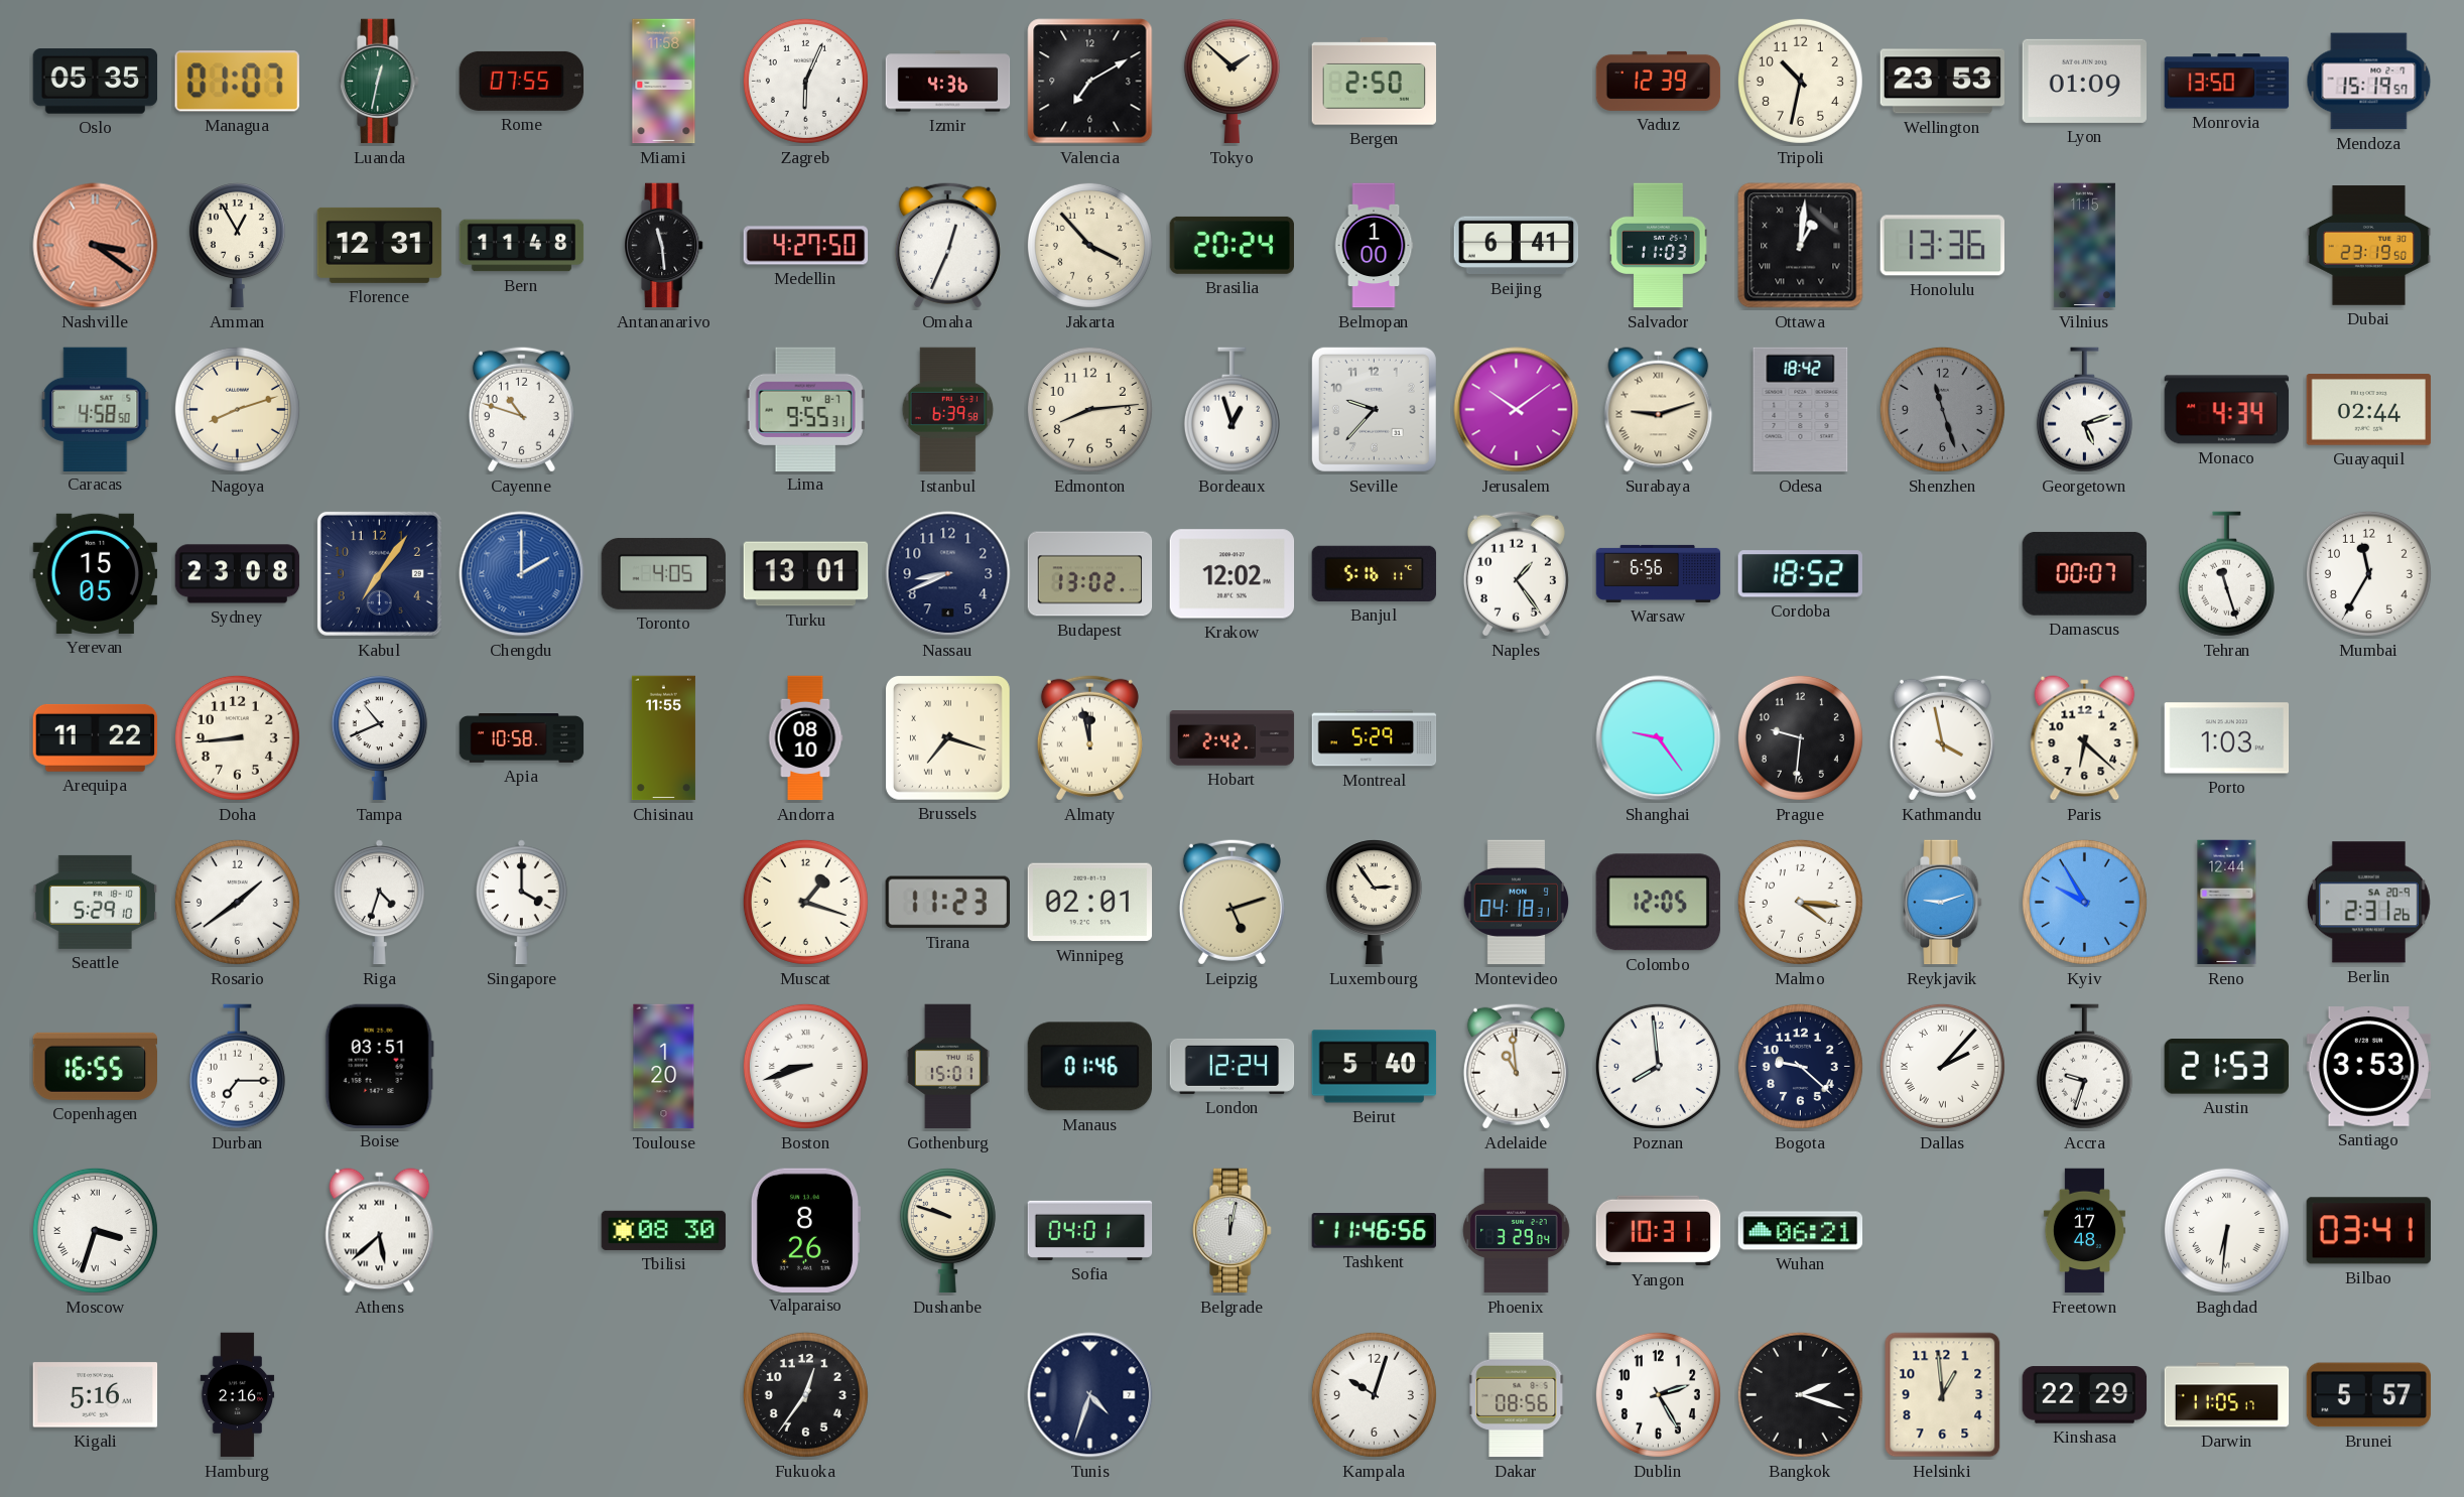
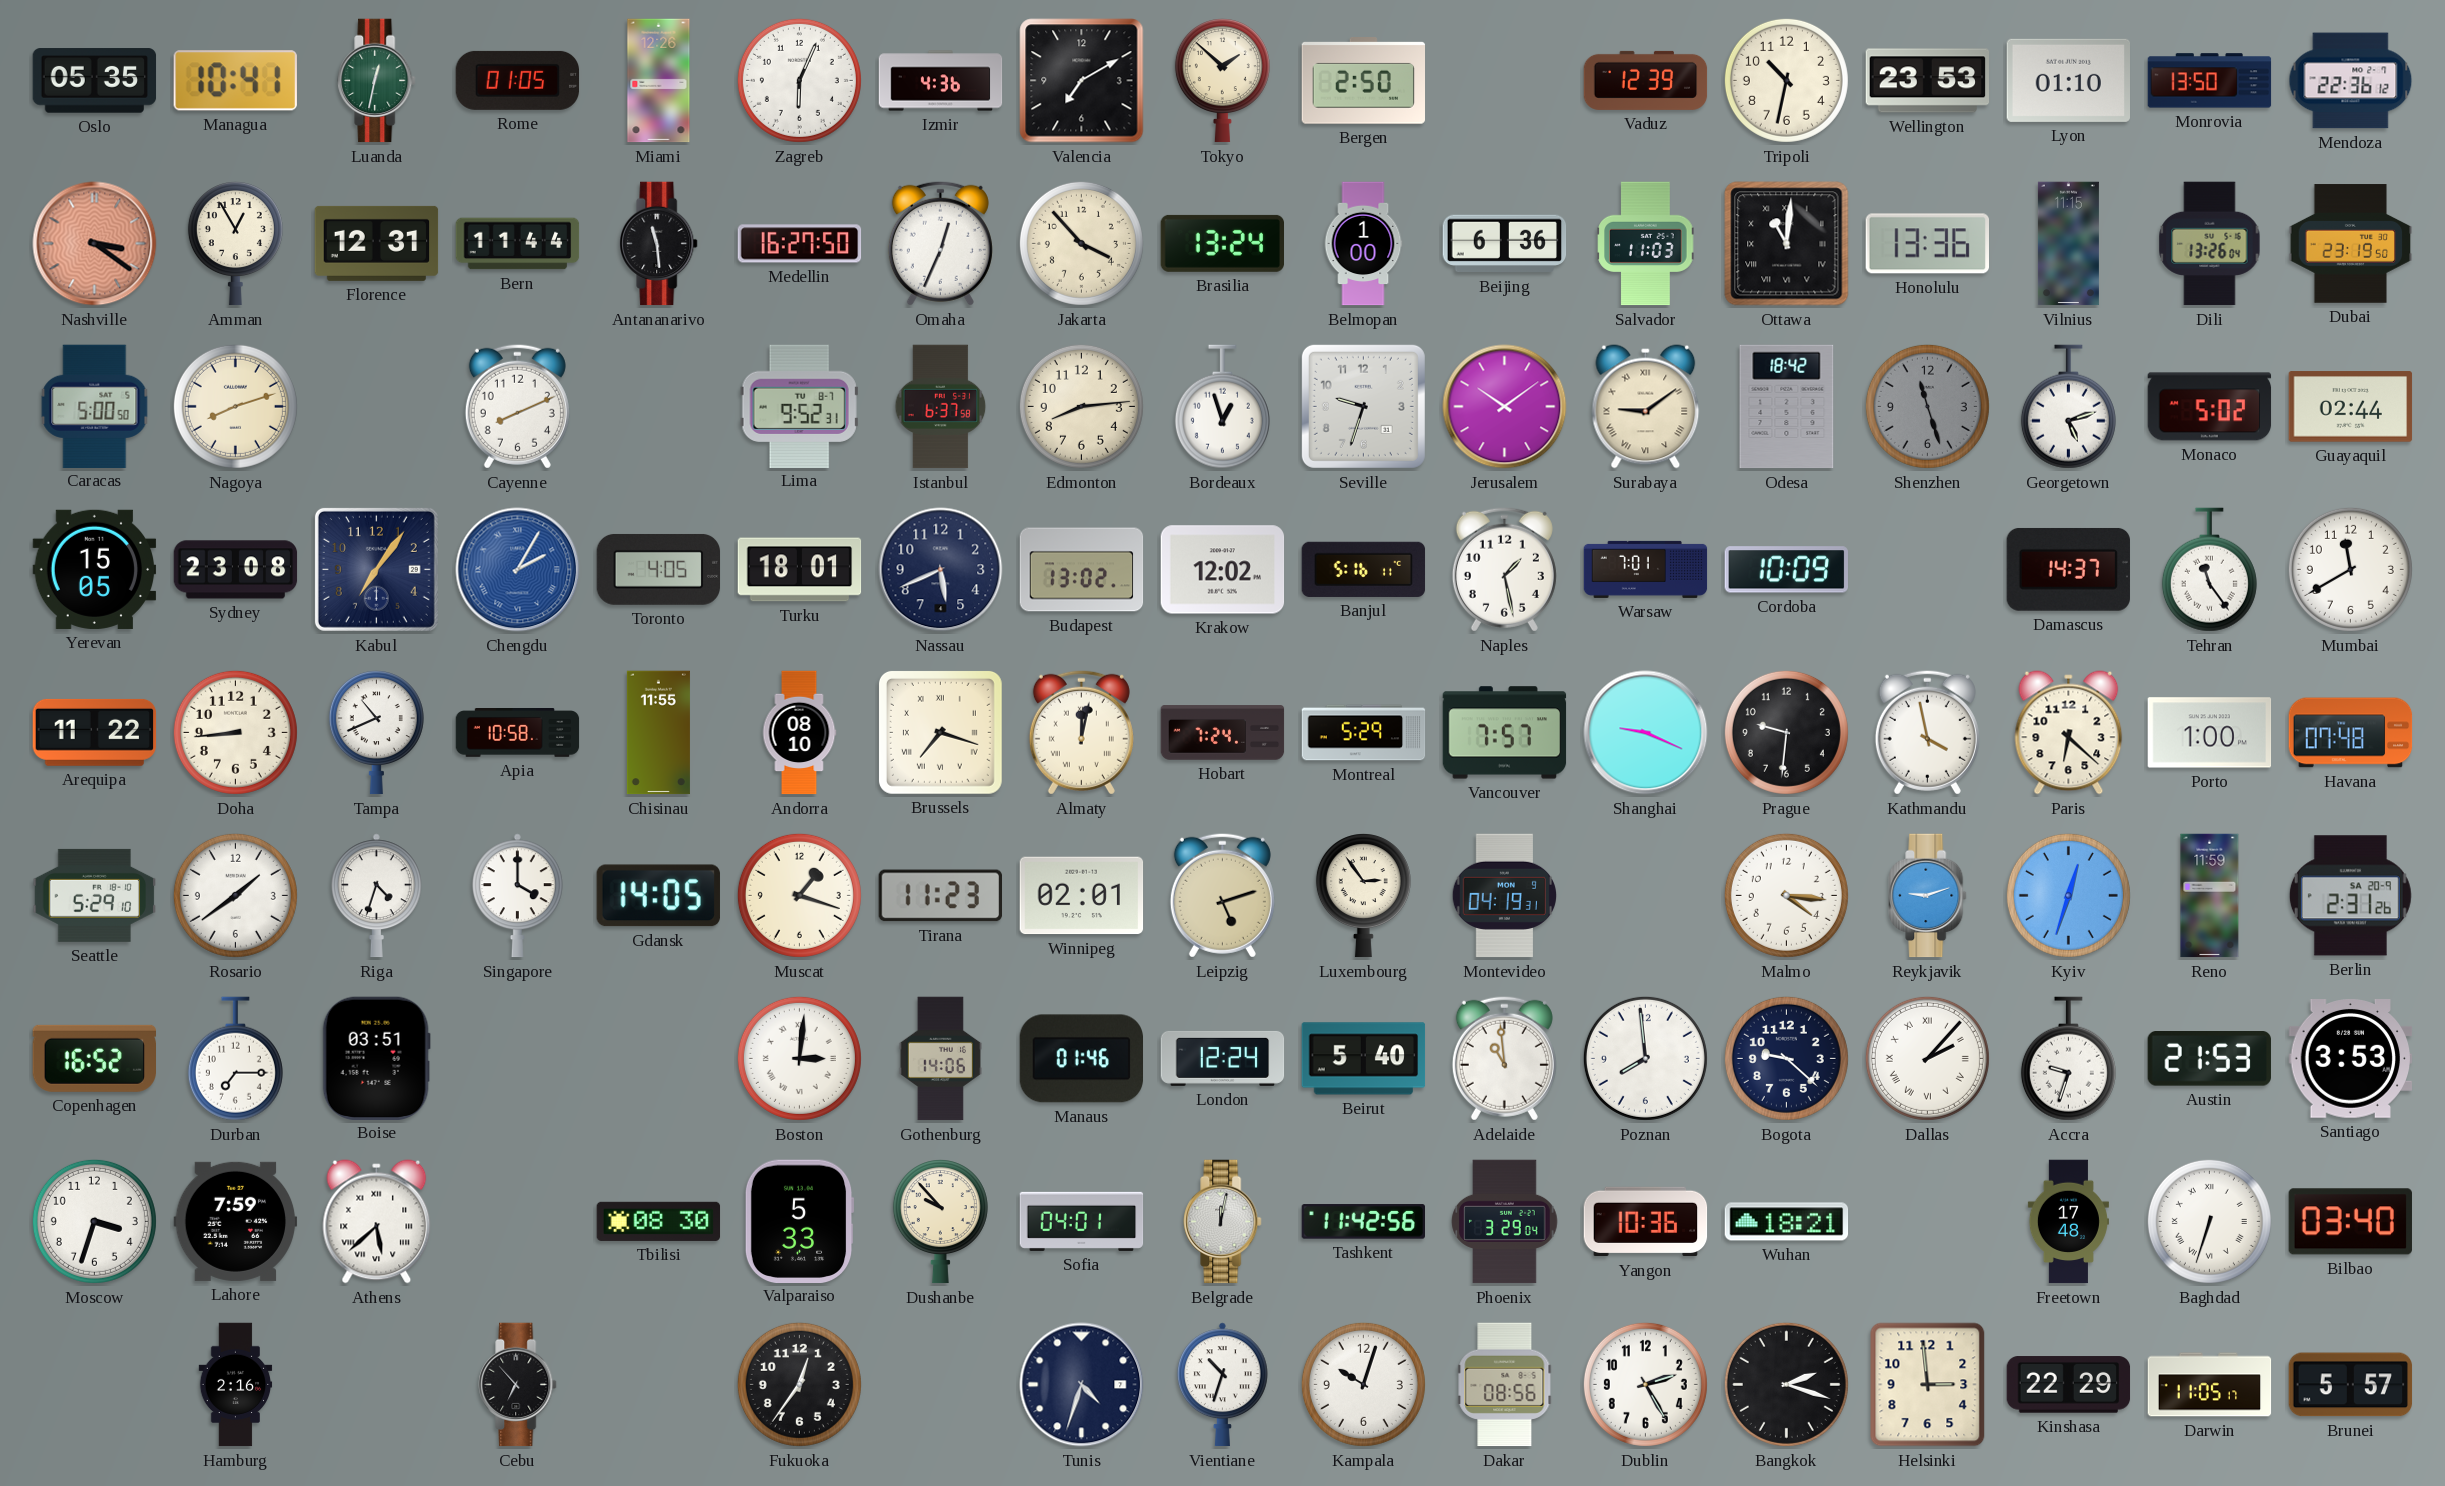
Managua: 01:07 -> 10:41
Rome: 07:55 -> 01:05
Miami: 11:58 -> 12:26
Lyon: 01:09 -> 01:10
Mendoza: 15:19 -> 22:36
Bern: 11:48 -> 11:44
Medellin: 4:27 -> 16:27
Brasilia: 20:24 -> 13:24
Beijing: 6:41 -> 6:36
Ottawa: 1:01 -> 11:01
Dili: none -> 13:26
Caracas: 4:58 -> 5:00
Cayenne: 10:48 -> 8:11
Lima: 9:55 -> 9:52
Istanbul: 6:39 -> 6:37
Seville: 9:37 -> 9:33
Surabaya: 9:12 -> 9:09
Monaco: 4:34 -> 5:02
Chengdu: 2:00 -> 2:05
Turku: 13:01 -> 18:01
Nassau: 8:41 -> 5:41
Naples: 1:24 -> 1:28
Warsaw: 6:56 -> 7:01
Cordoba: 18:52 -> 10:09
Damascus: 00:07 -> 14:37
Tehran: 11:27 -> 11:24
Mumbai: 11:35 -> 11:40
Almaty: 11:58 -> 12:02
Hobart: 2:42 -> 7:24
Vancouver: none -> 7:57
Shanghai: 9:24 -> 9:19
Porto: 1:03 -> 1:00
Havana: none -> 07:48
Gdansk: none -> 14:05
Montevideo: 04:18 -> 04:19
Colombo: 12:05 -> none
Kyiv: 9:55 -> 12:33
Reno: 12:44 -> 11:59
Copenhagen: 16:55 -> 16:52
Toulouse: 1:20 -> none
Boston: 8:42 -> 3:01
Gothenburg: 15:01 -> 14:06
Moscow numerals: Roman -> Arabic
Lahore: none -> 7:59
Valparaiso: 8:26 -> 5:33
Dushanbe: 9:48 -> 9:53
Tashkent: 11:46 -> 11:42
Yangon: 10:31 -> 10:36
Wuhan: 06:21 -> 18:21
Baghdad: 6:31 -> 6:33
Bilbao: 03:41 -> 03:40
Kigali: 5:16 -> none
Cebu: none -> 6:53
Vientiane: none -> 10:33
Helsinki: 12:59 -> 2:59
